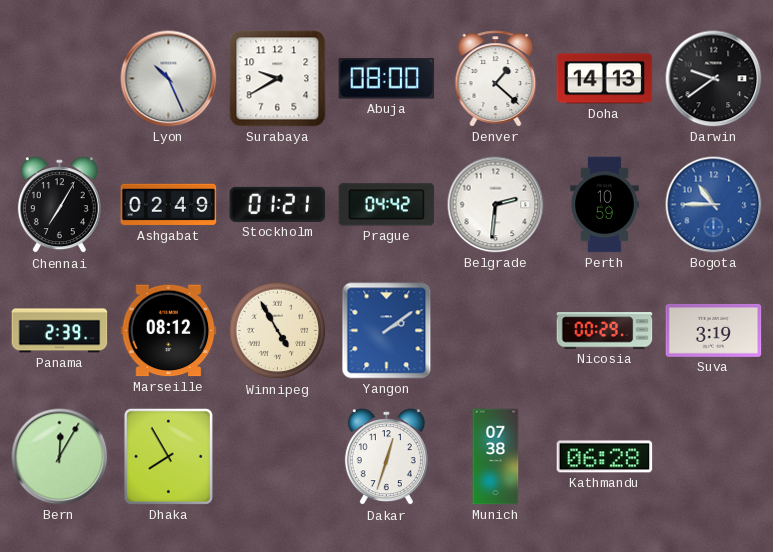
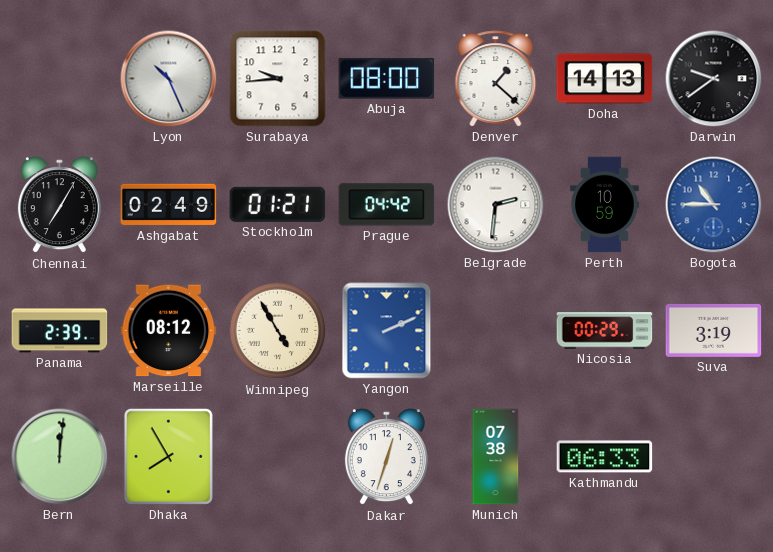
Surabaya: 9:40 -> 9:44
Yangon: 2:09 -> 2:11
Bern: 12:05 -> 12:01
Kathmandu: 06:28 -> 06:33
